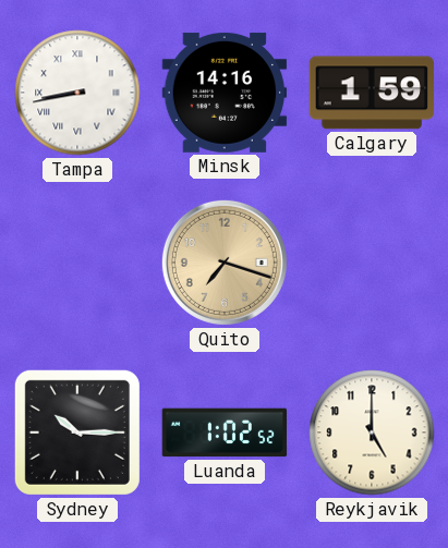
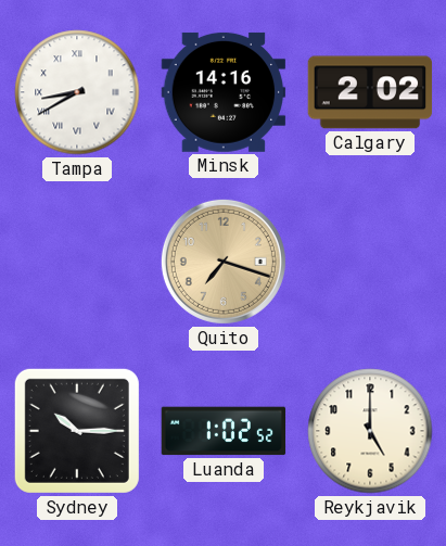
Tampa: 8:43 -> 8:40
Calgary: 1:59 -> 2:02
